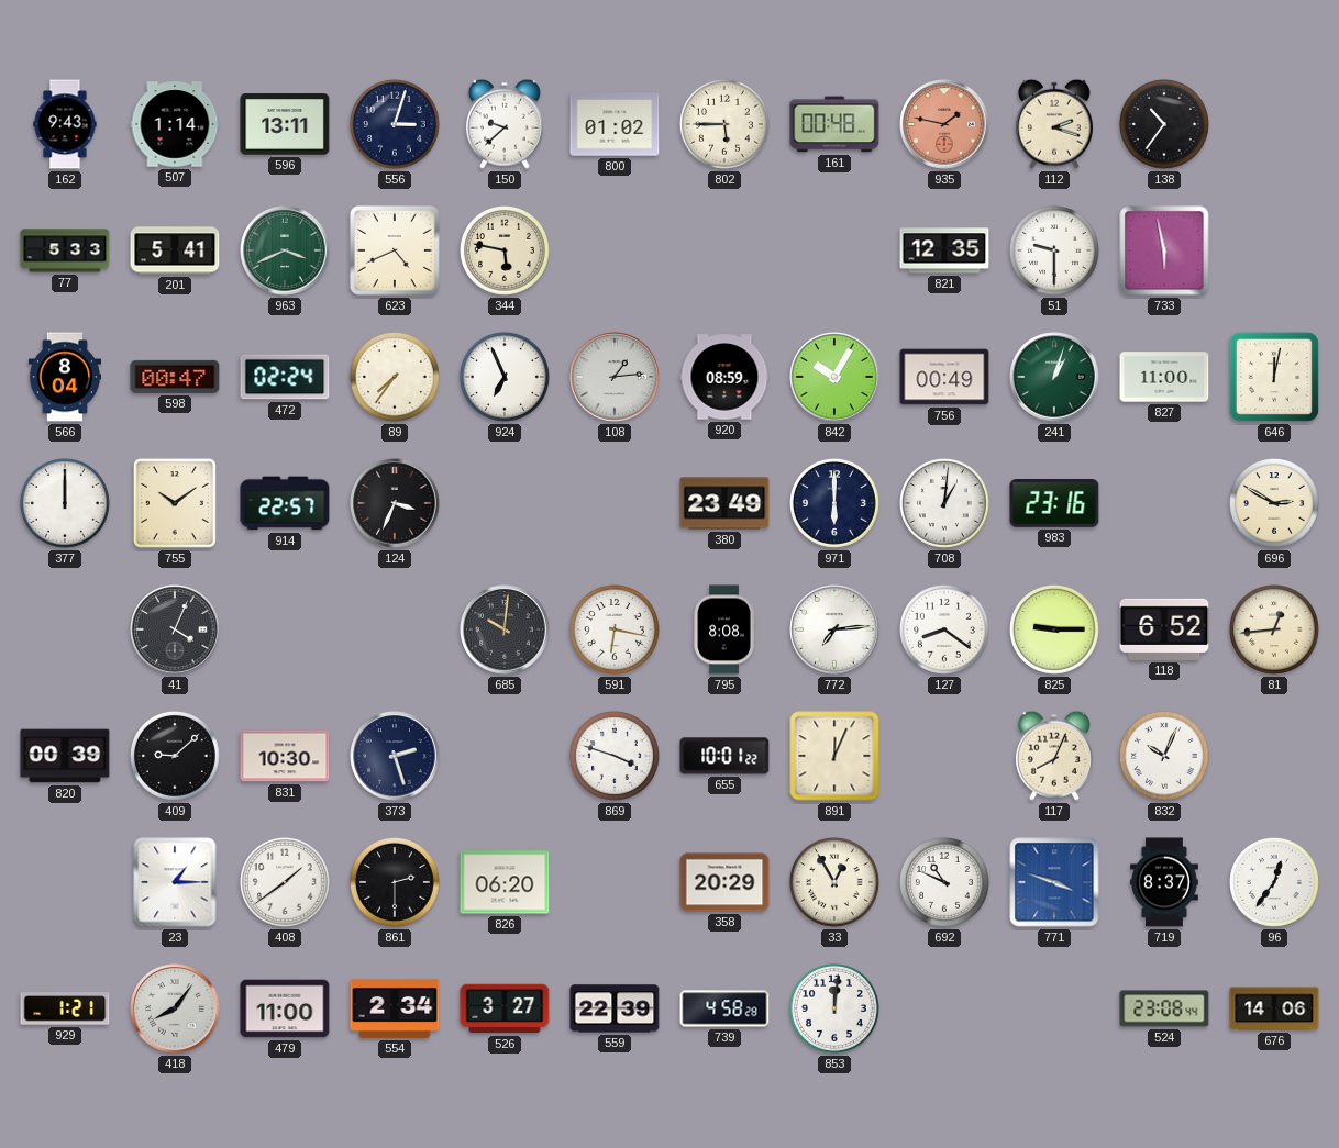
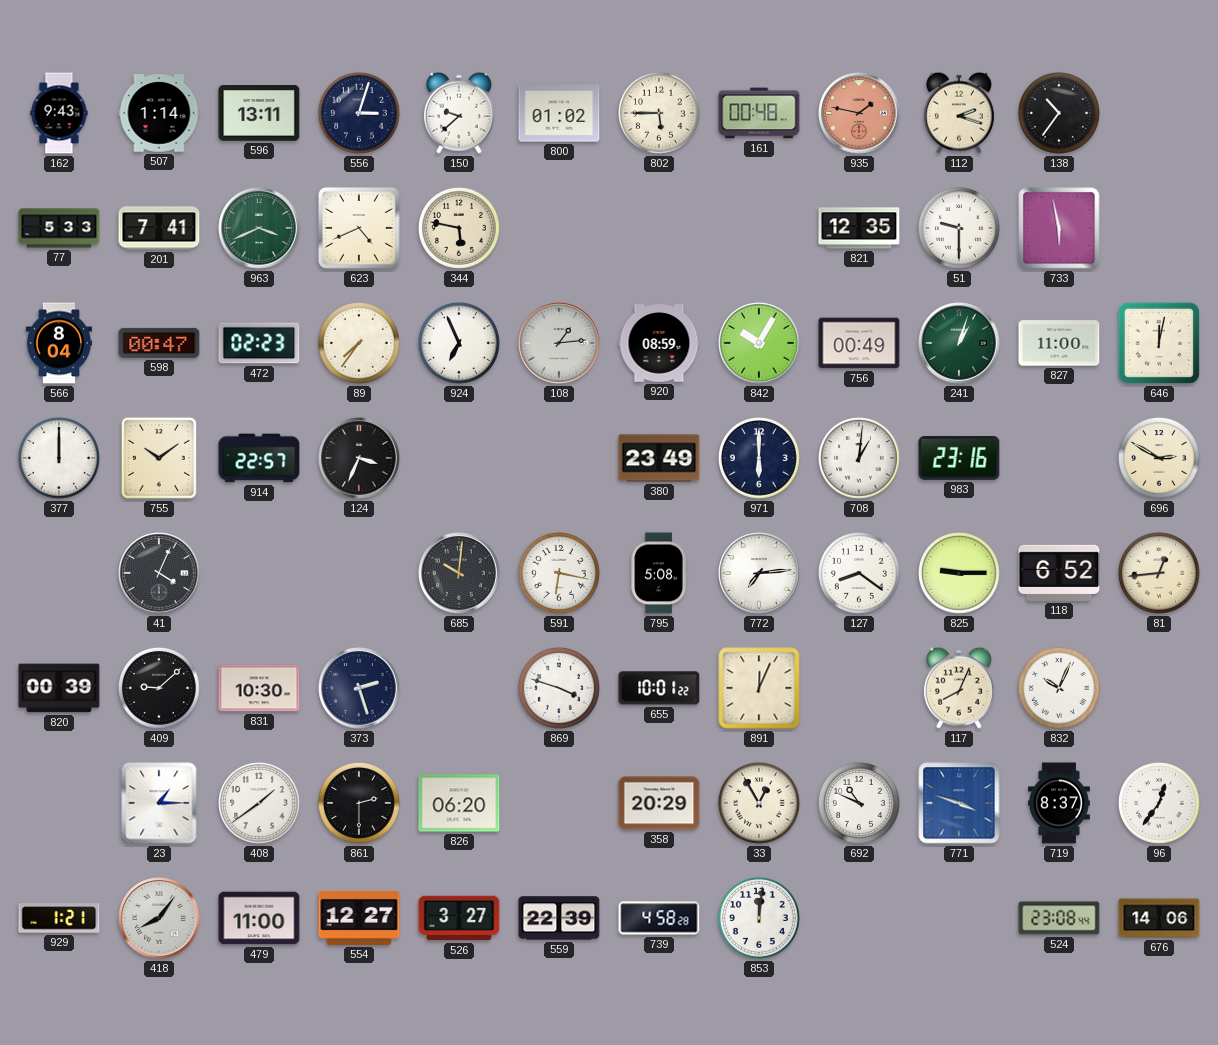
201: 5:41 -> 7:41
472: 02:24 -> 02:23
795: 8:08 -> 5:08
554: 2:34 -> 12:27
